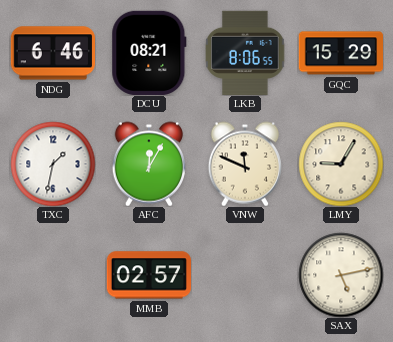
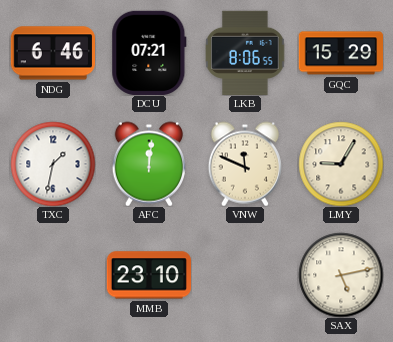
DCU: 08:21 -> 07:21
AFC: 12:05 -> 12:01
MMB: 02:57 -> 23:10
